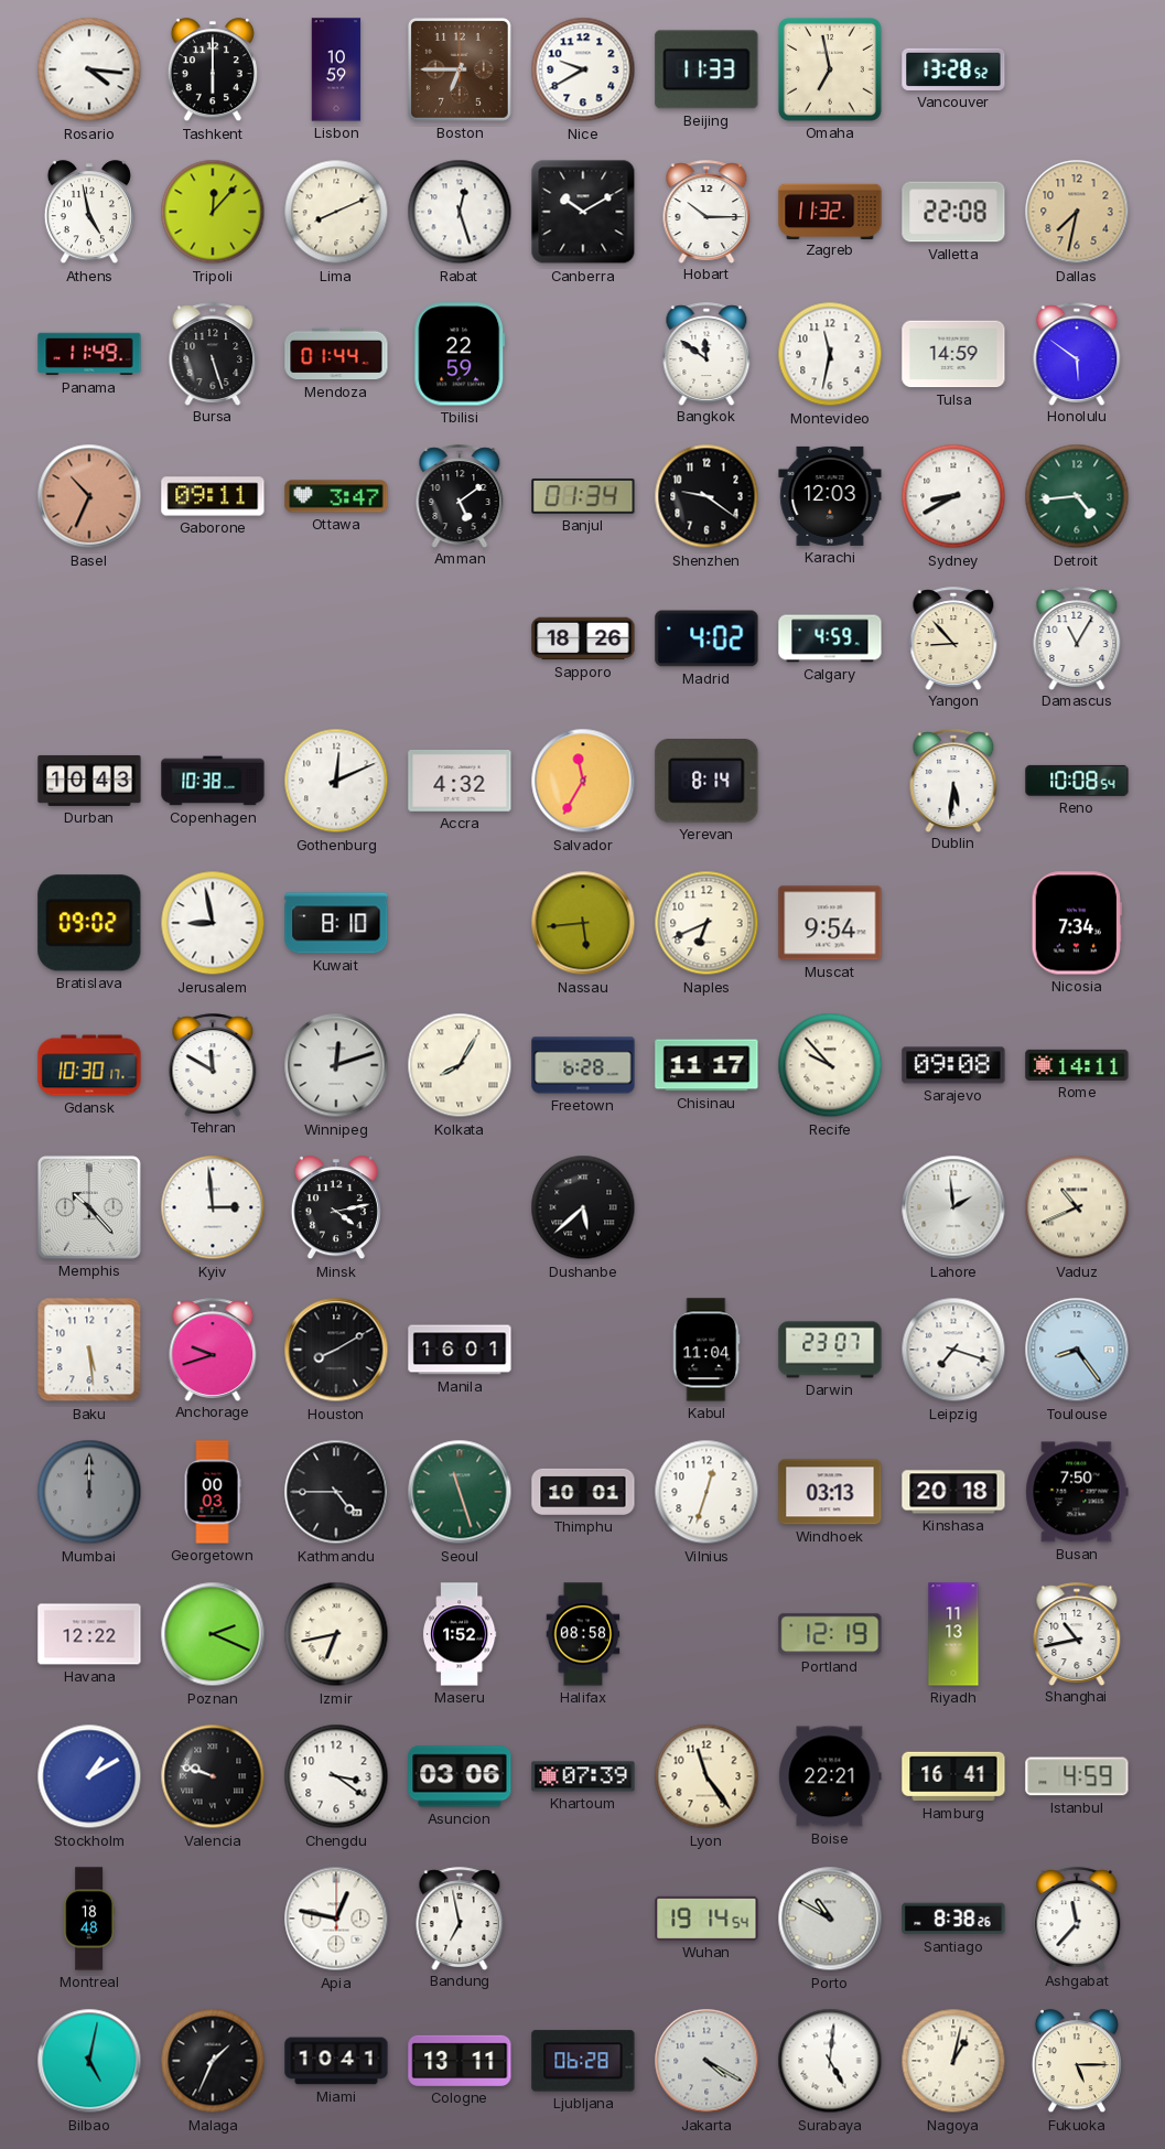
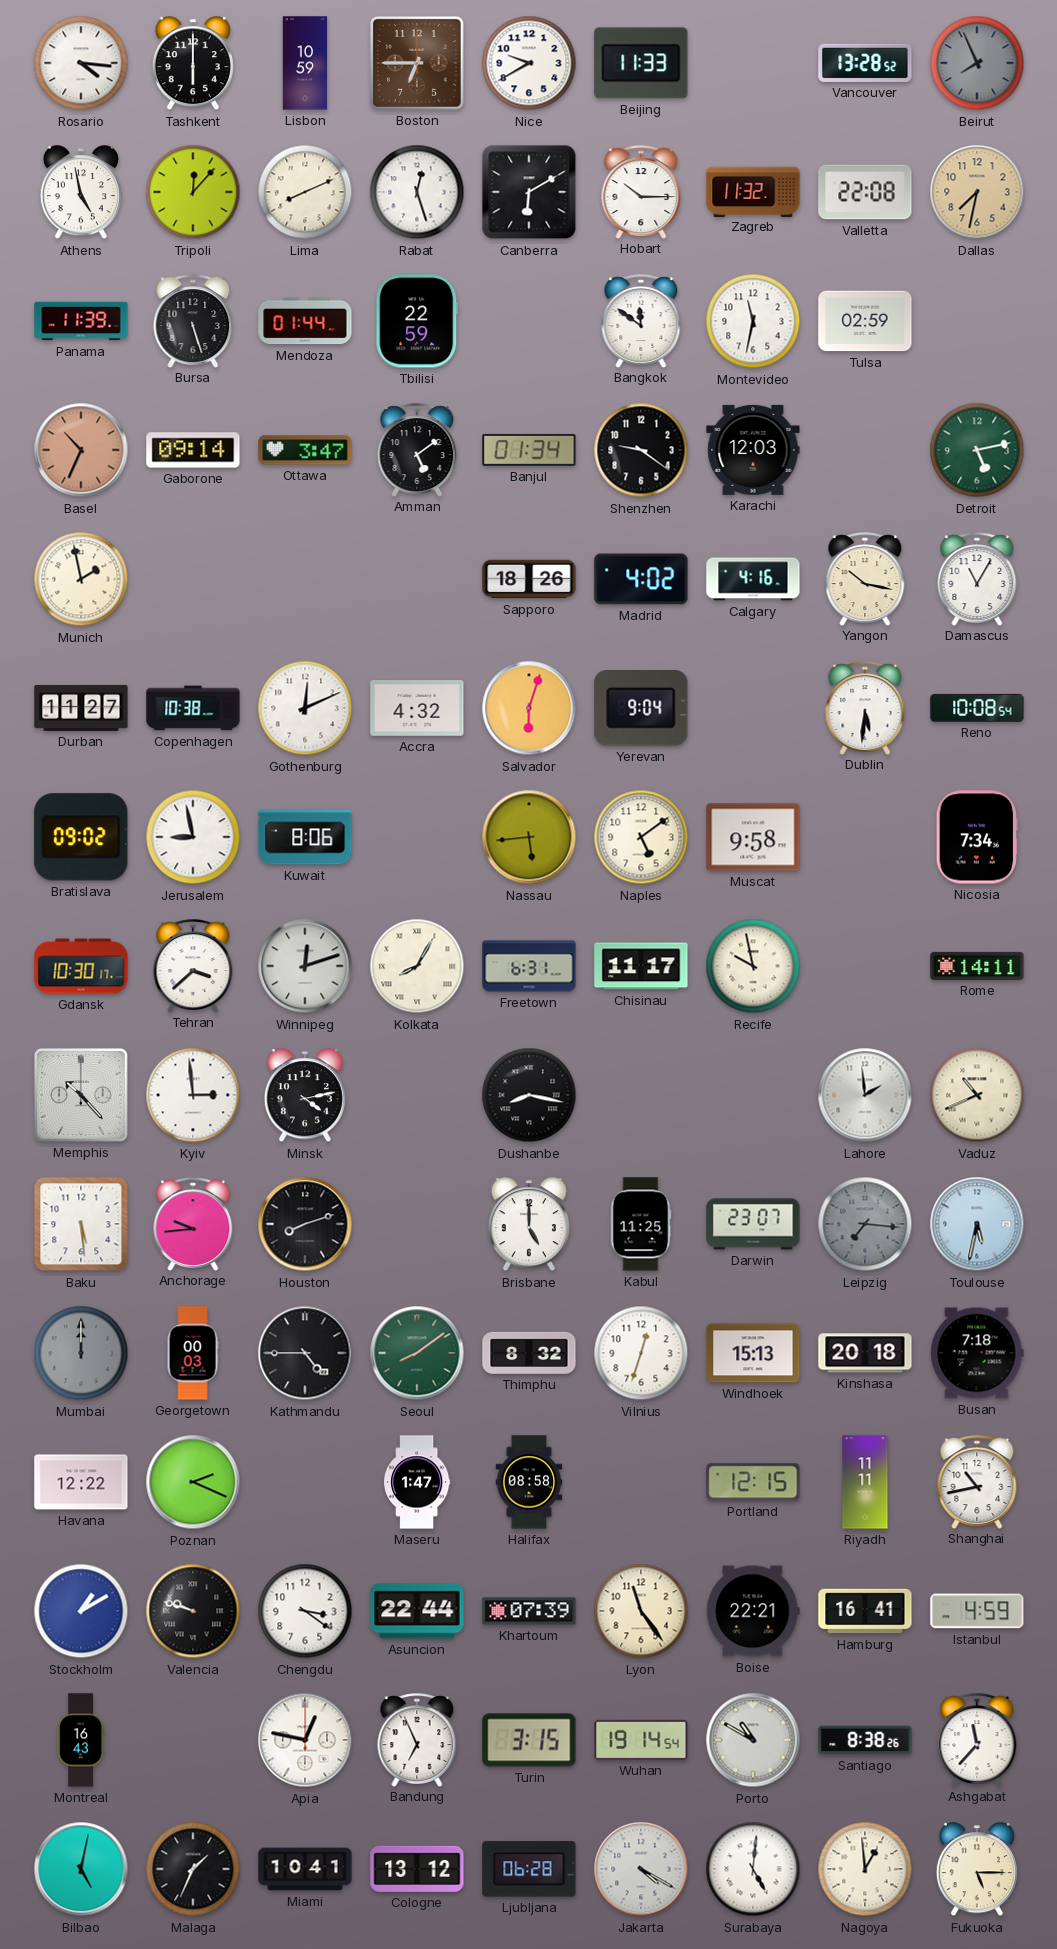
Omaha: 6:58 -> none
Beirut: none -> 7:56
Canberra: 10:10 -> 6:10
Panama: 11:49 -> 11:39
Tulsa: 14:59 -> 02:59
Honolulu: 5:51 -> none
Gaborone: 09:11 -> 09:14
Sydney: 8:40 -> none
Detroit: 4:44 -> 5:13
Munich: none -> 1:58
Calgary: 4:59 -> 4:16
Yangon: 8:53 -> 10:17
Durban: 10:43 -> 11:27
Salvador: 11:35 -> 6:03
Yerevan: 8:14 -> 9:04
Kuwait: 8:10 -> 8:06
Naples: 6:41 -> 5:09
Muscat: 9:54 -> 9:58
Tehran: 11:50 -> 3:38
Freetown: 6:28 -> 6:31
Recife: 9:53 -> 9:58
Sarajevo: 09:08 -> none
Dushanbe: 5:38 -> 8:17
Anchorage: 9:42 -> 9:44
Houston: 8:10 -> 8:12
Manila: 16:01 -> none
Brisbane: none -> 5:00
Kabul: 11:04 -> 11:25
Leipzig: 7:18 -> 7:16
Leipzig dial: white -> grey
Toulouse: 8:24 -> 5:32
Seoul: 11:27 -> 8:09
Thimphu: 10:01 -> 8:32
Windhoek: 03:13 -> 15:13
Busan: 7:50 -> 7:18
Izmir: 6:43 -> none
Maseru: 1:52 -> 1:47
Portland: 12:19 -> 12:15
Riyadh: 11:13 -> 11:11
Asuncion: 03:06 -> 22:44
Montreal: 18:48 -> 16:43
Bandung: 6:58 -> 6:56
Turin: none -> 3:15
Cologne: 13:11 -> 13:12
Nagoya: 1:02 -> 12:59
